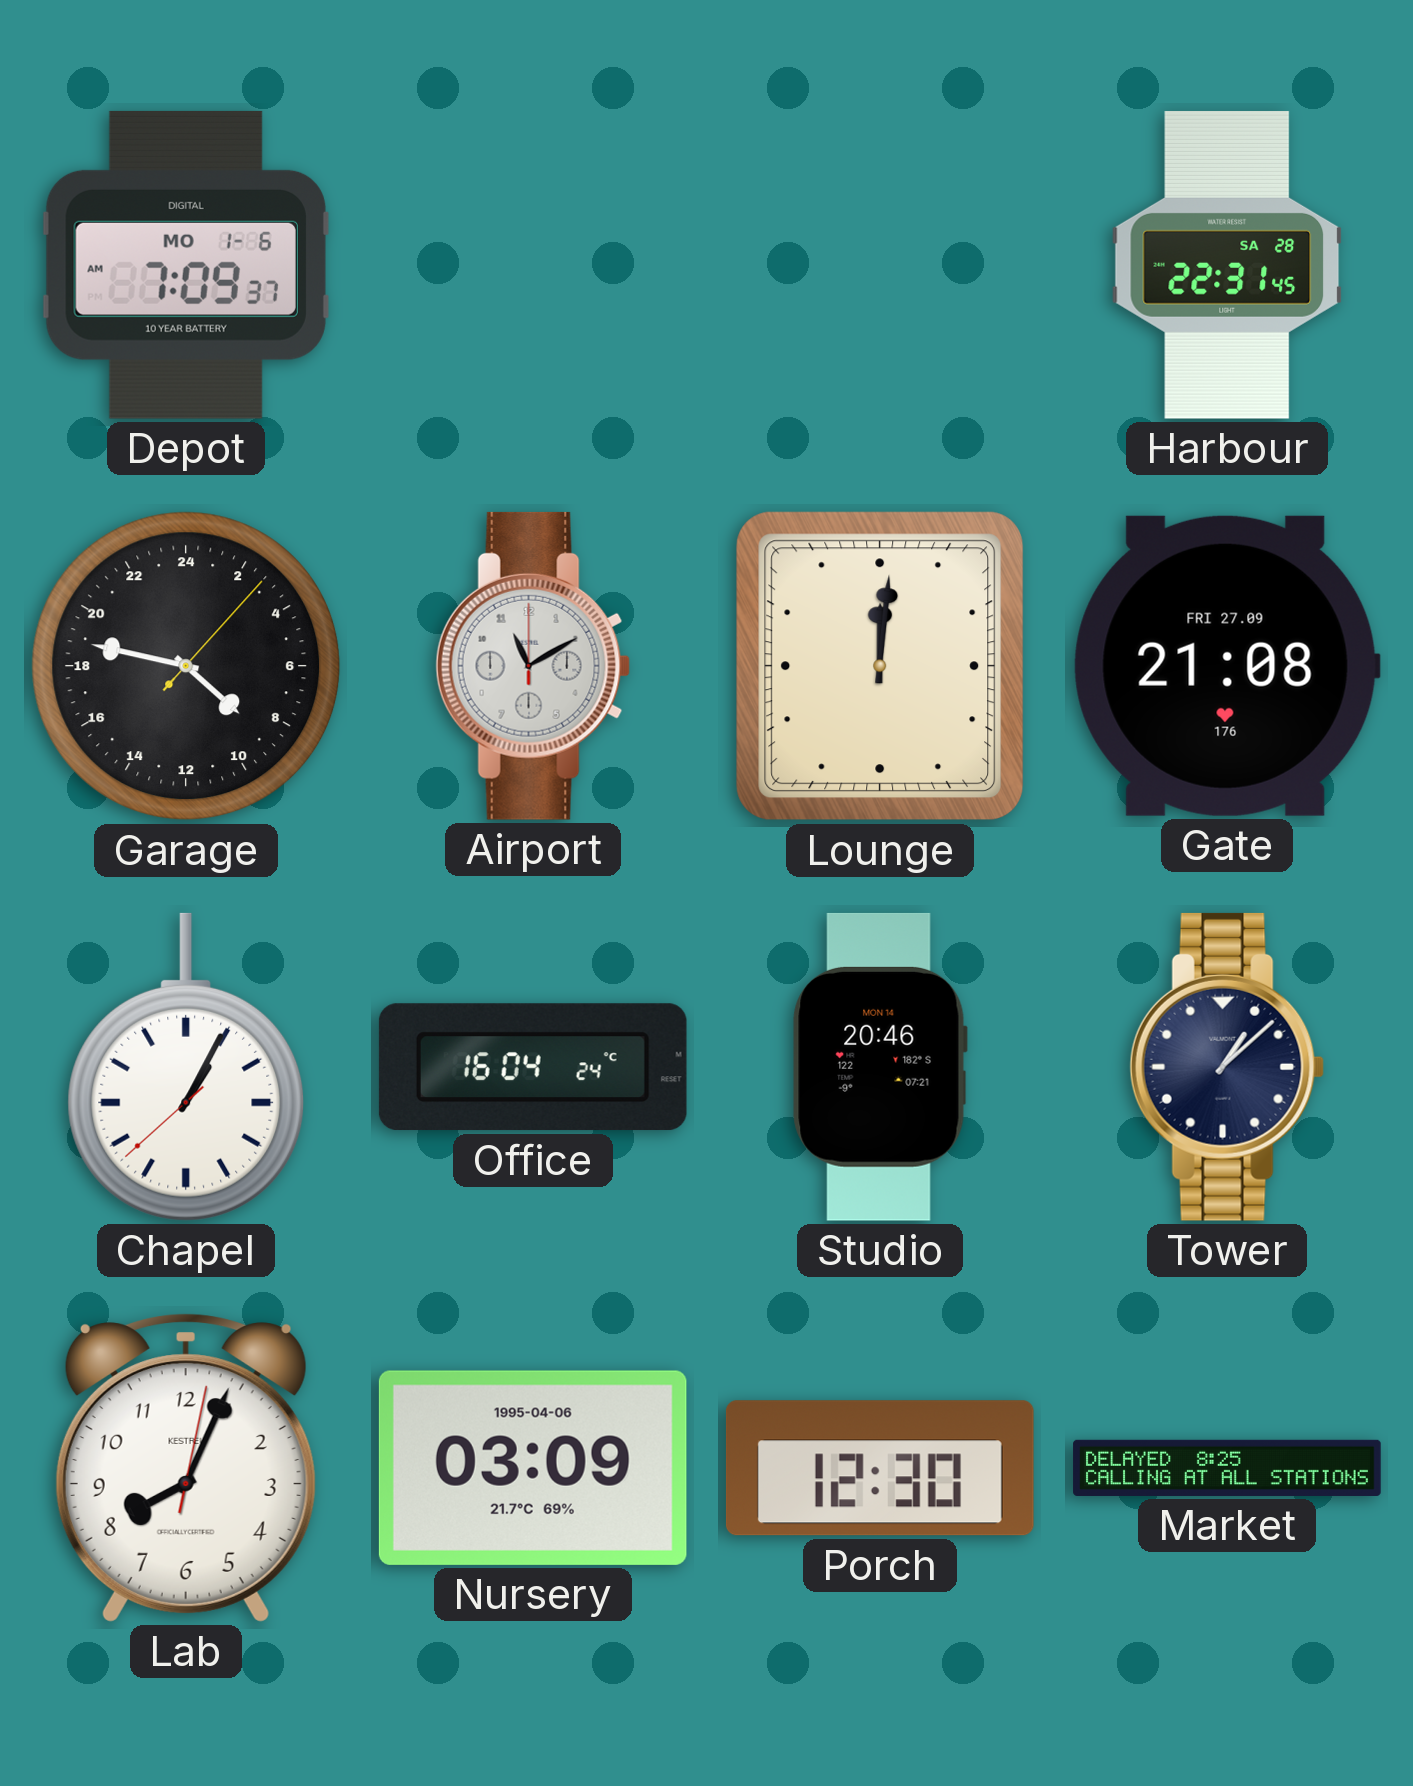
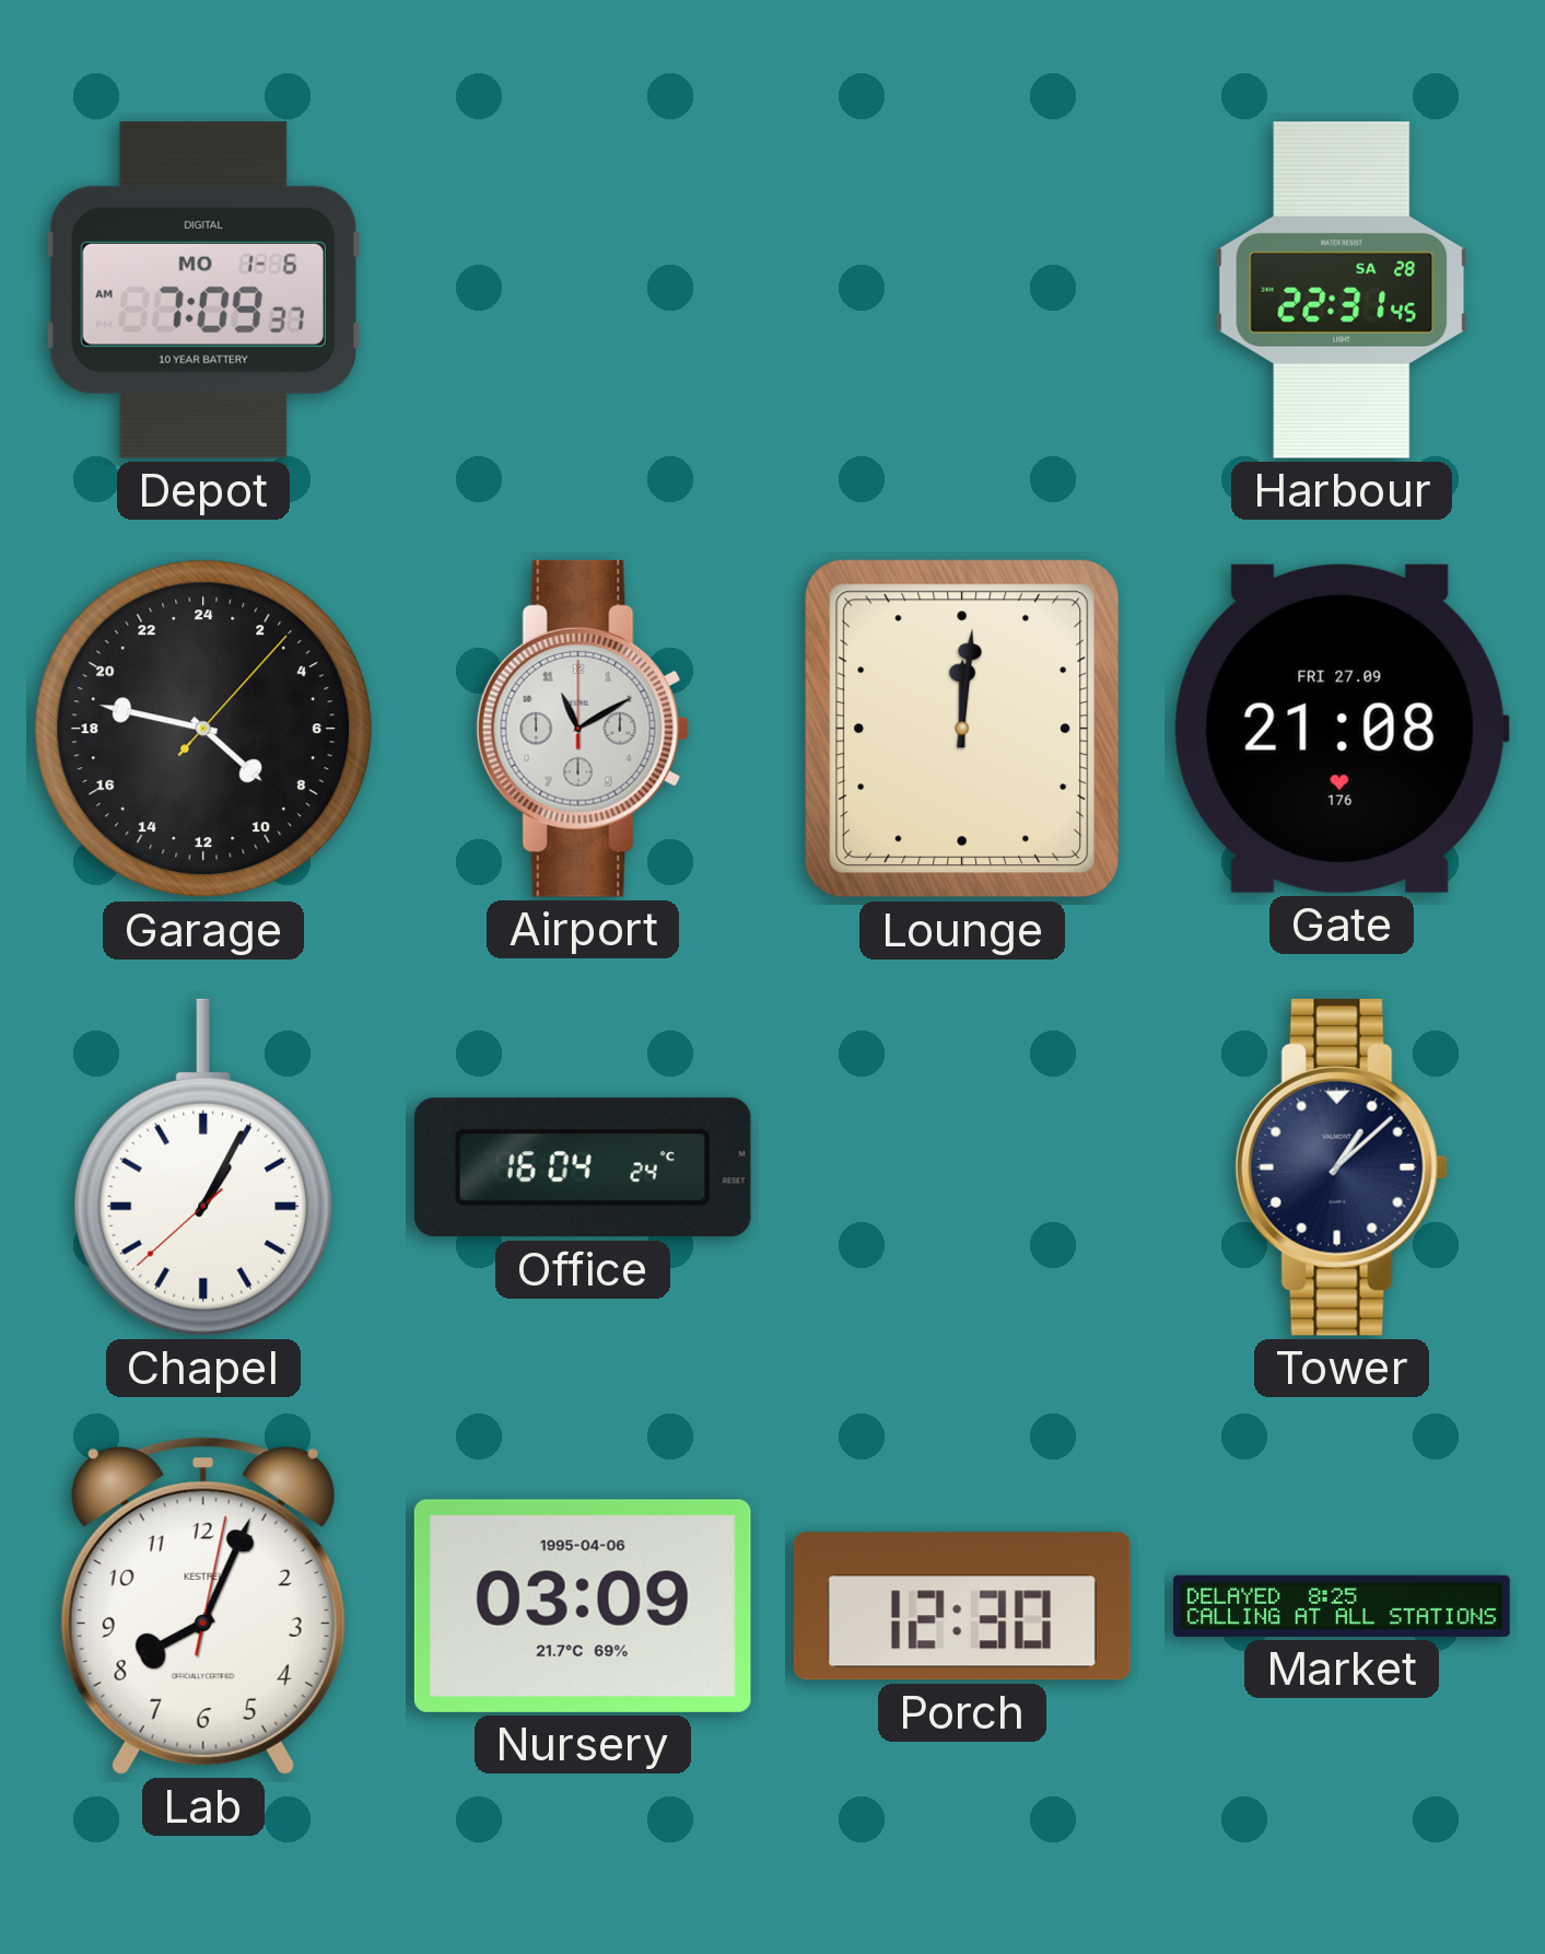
Studio: 20:46 -> none
